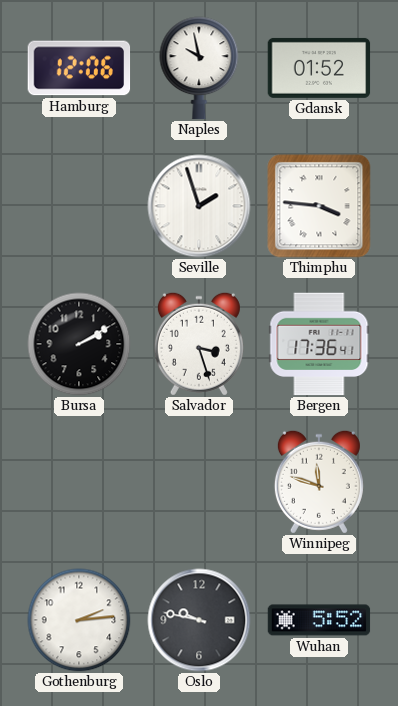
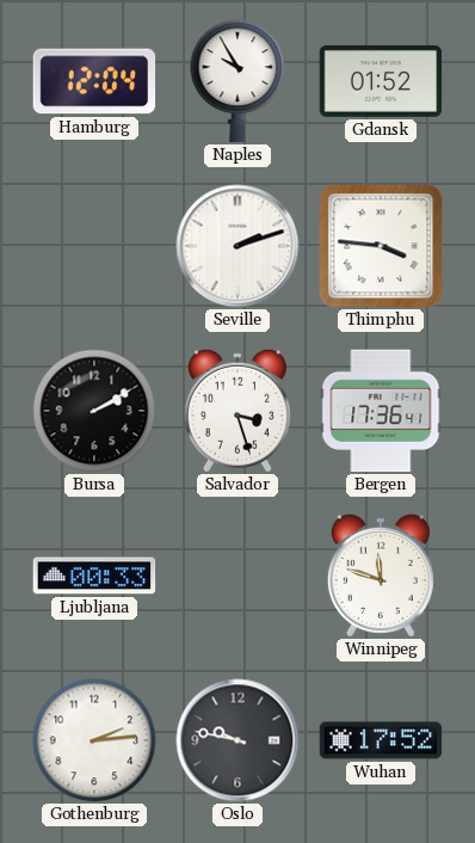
Hamburg: 12:06 -> 12:04
Naples: 9:58 -> 9:55
Seville: 1:57 -> 2:12
Ljubljana: none -> 00:33
Wuhan: 5:52 -> 17:52
